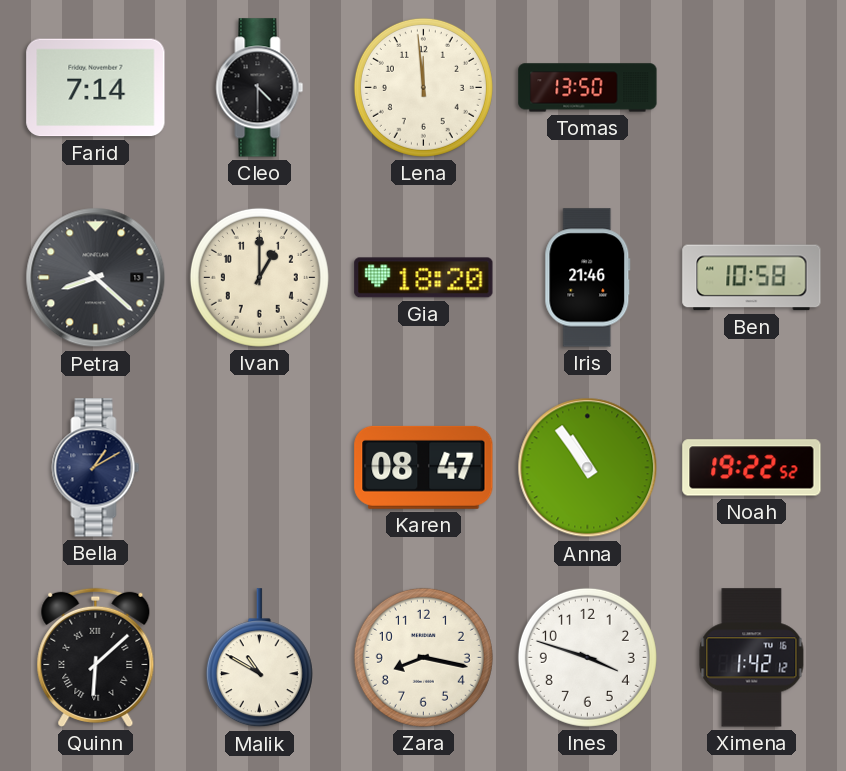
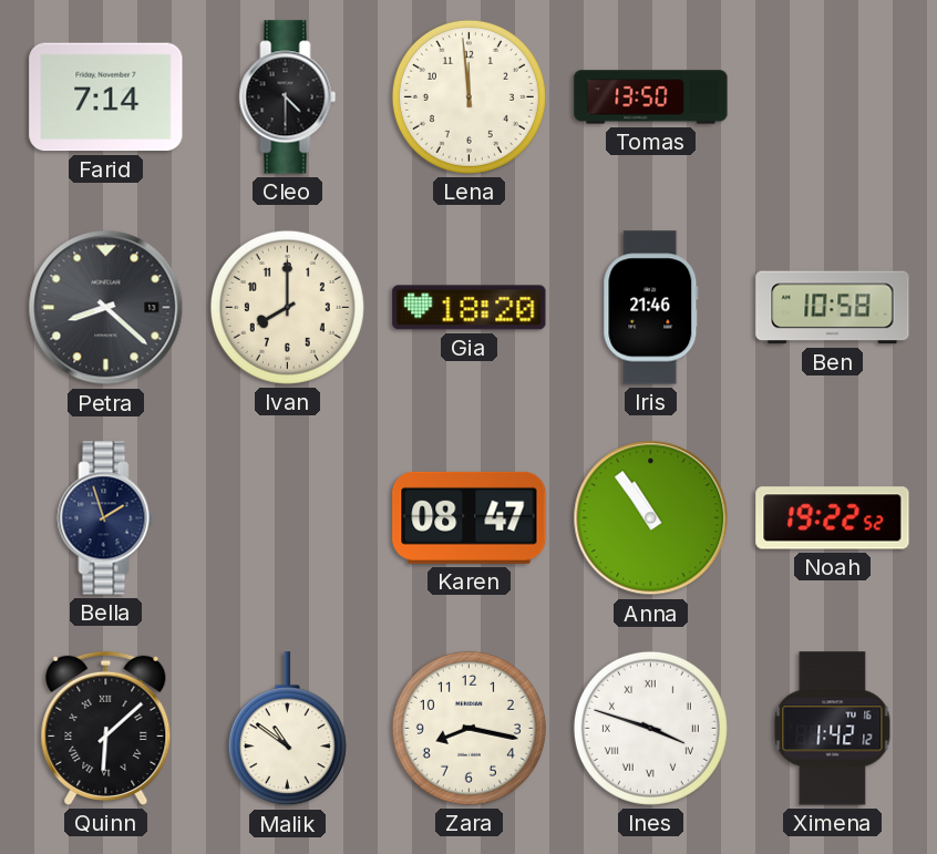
Ivan: 1:00 -> 8:00
Bella: 1:10 -> 1:57
Malik: 10:50 -> 10:51
Ines numerals: Arabic -> Roman
